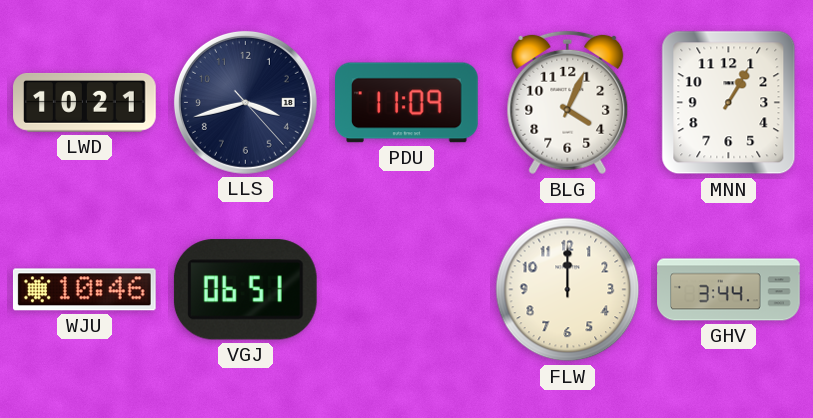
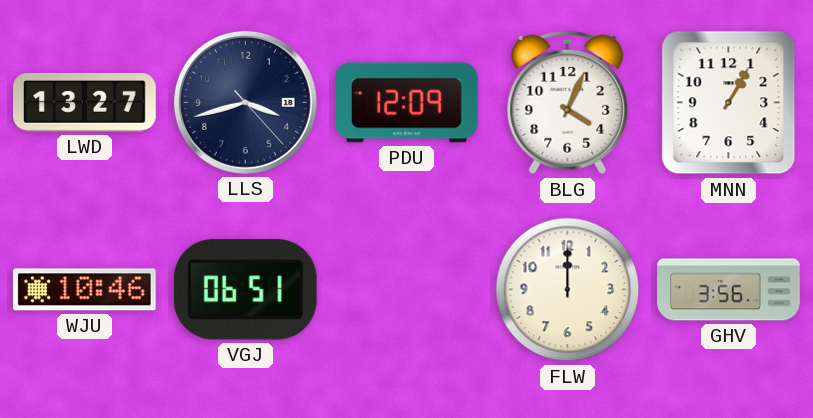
LWD: 10:21 -> 13:27
PDU: 11:09 -> 12:09
GHV: 3:44 -> 3:56
